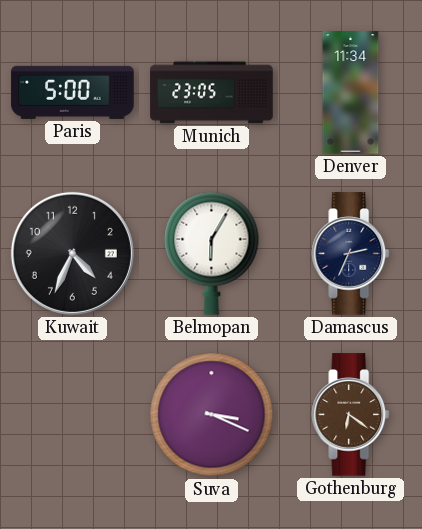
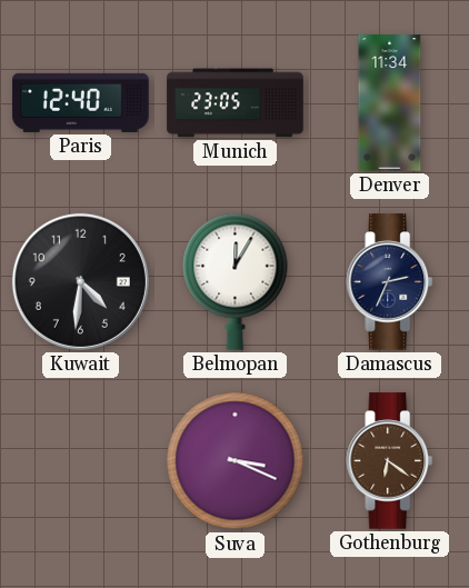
Paris: 5:00 -> 12:40
Kuwait: 4:34 -> 4:31
Belmopan: 6:05 -> 12:05
